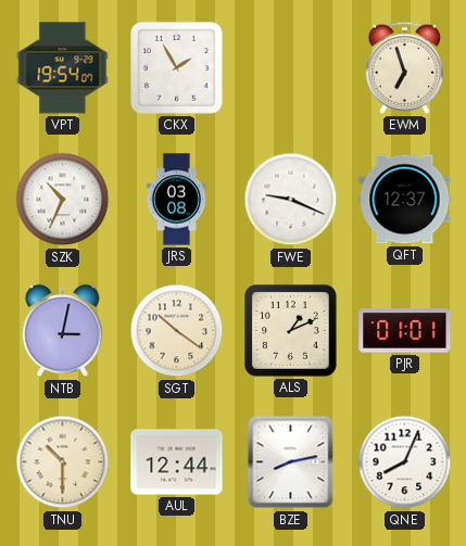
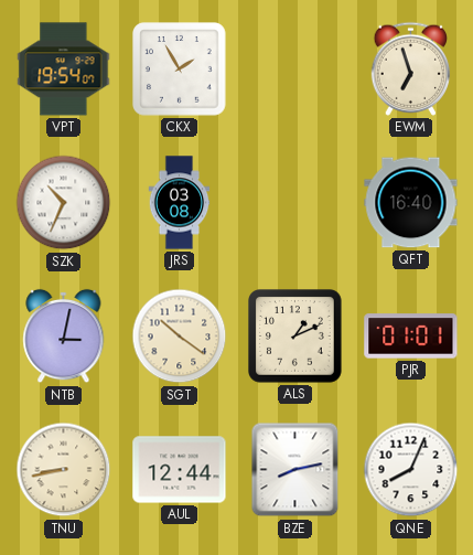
FWE: 9:19 -> none
QFT: 12:37 -> 16:40
TNU: 10:30 -> 8:43
